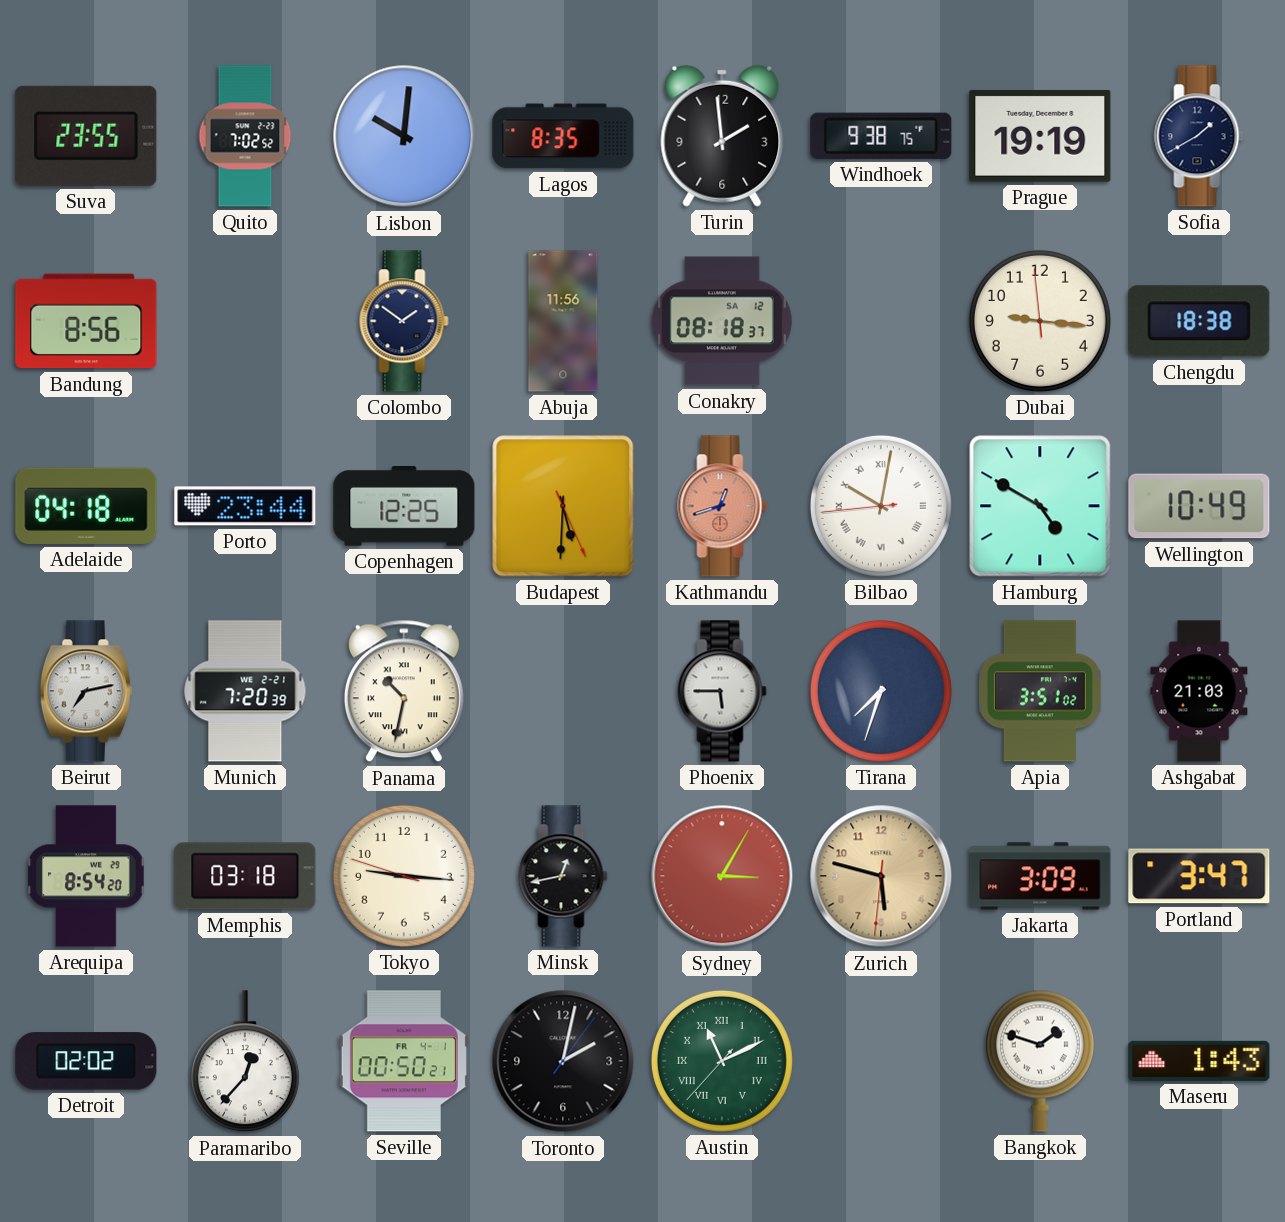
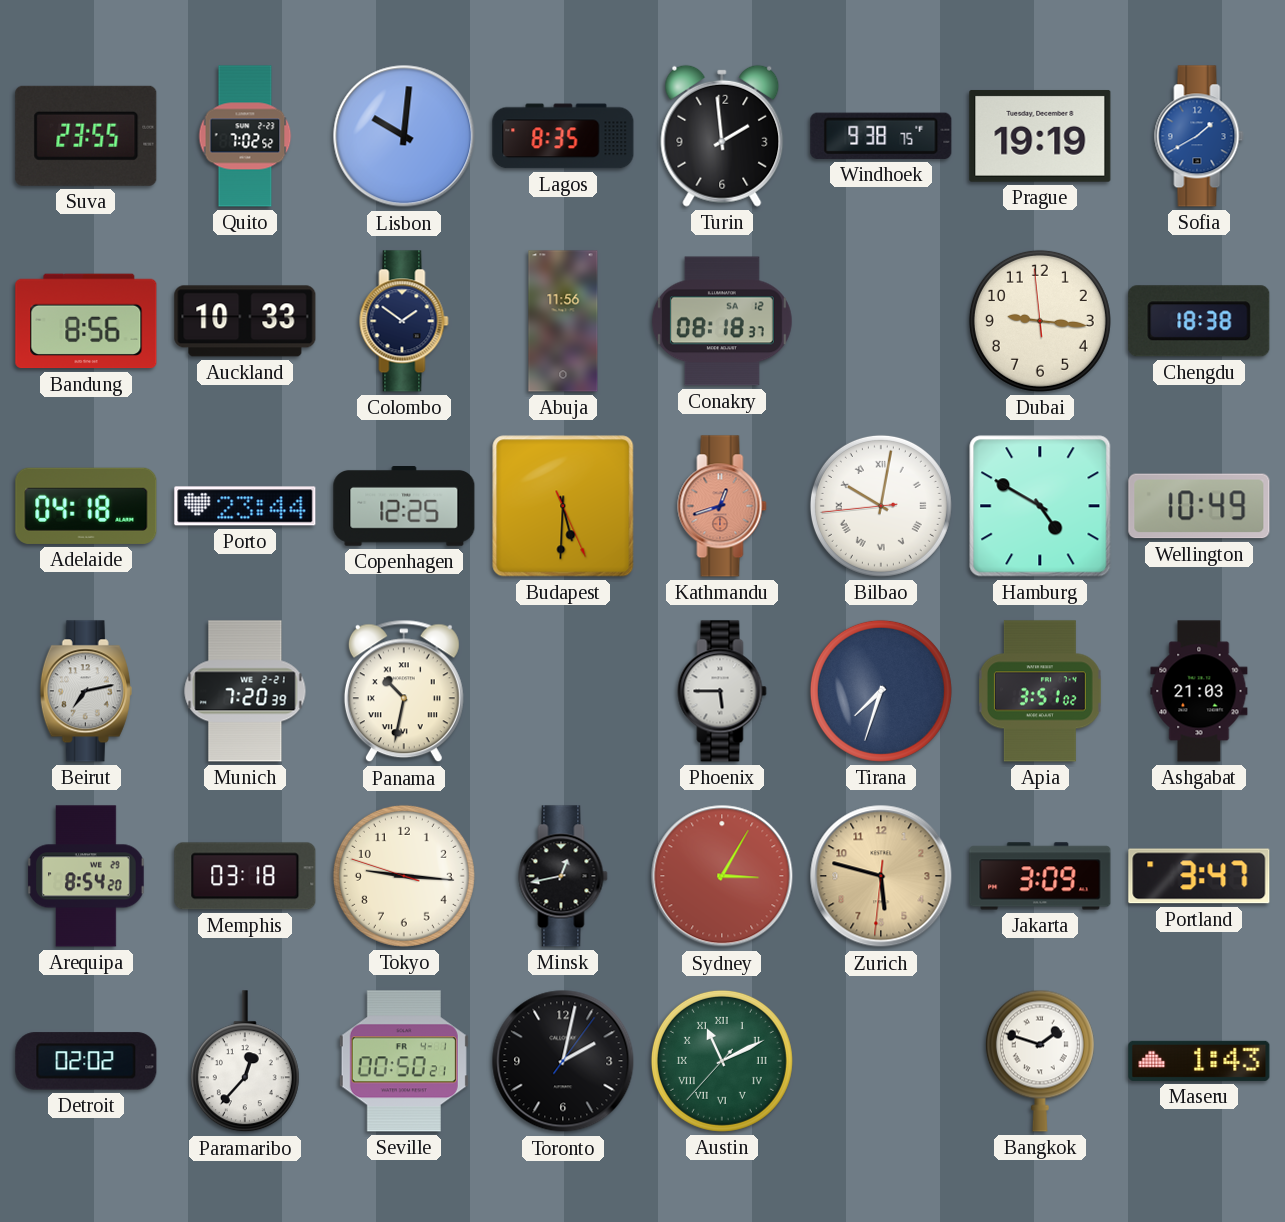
Sofia dial: navy -> blue
Auckland: none -> 10:33
